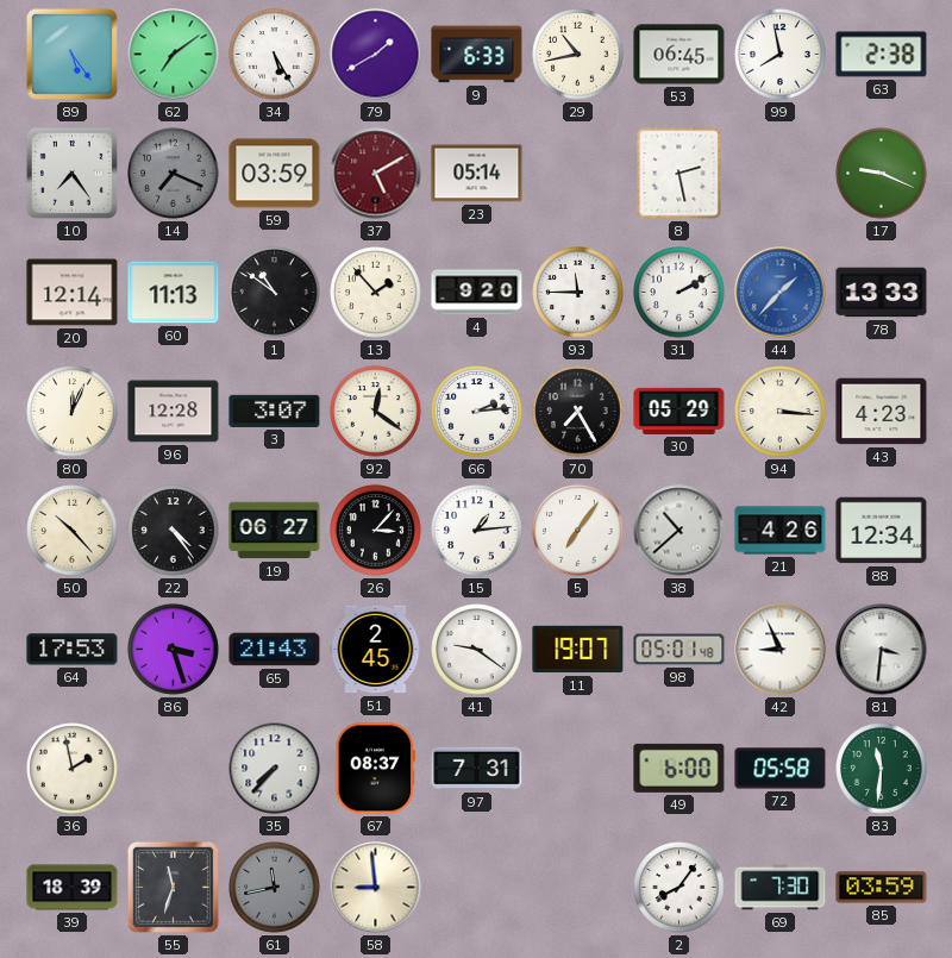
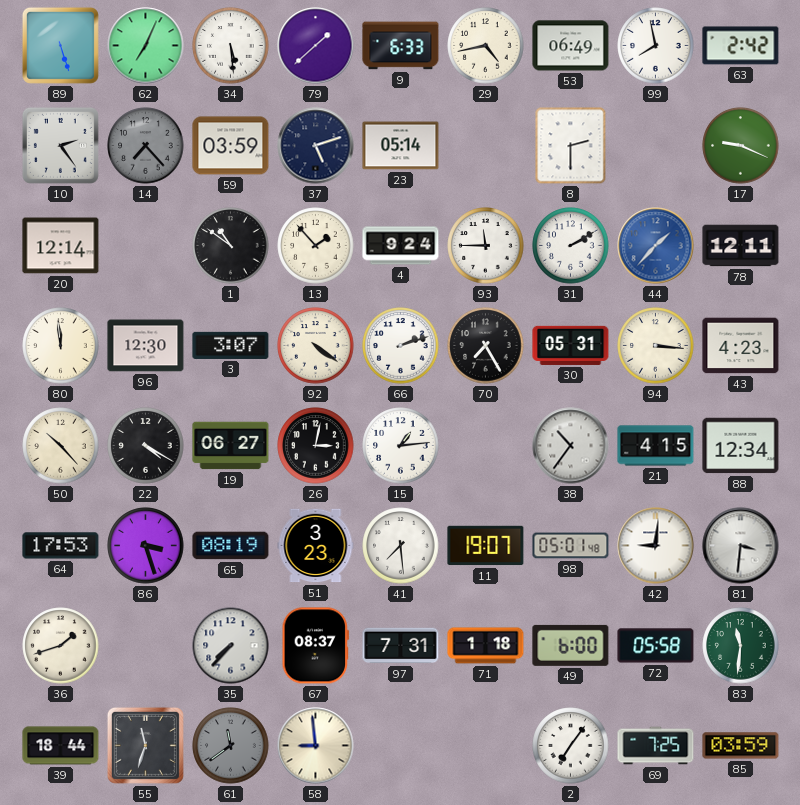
89: 5:24 -> 5:27
62: 7:09 -> 7:04
34: 5:25 -> 5:29
79: 1:40 -> 1:38
29: 10:43 -> 4:43
53: 06:45 -> 06:49
63: 2:38 -> 2:42
10: 7:24 -> 2:24
14: 7:19 -> 7:23
37: 5:10 -> 5:12
37 dial: burgundy -> navy
8: 2:28 -> 2:30
60: 11:13 -> none
4: 9:20 -> 9:24
78: 13:33 -> 12:11
80: 12:04 -> 11:59
96: 12:28 -> 12:30
92: 12:21 -> 4:21
66: 2:14 -> 2:12
30: 05:29 -> 05:31
22: 4:24 -> 4:20
26: 3:07 -> 3:02
5: 7:06 -> none
38: 10:38 -> 10:36
21: 4:26 -> 4:15
65: 21:43 -> 08:19
51: 2:45 -> 3:23
41: 9:21 -> 7:29
42: 8:56 -> 9:01
36: 1:58 -> 1:42
71: none -> 1:18
39: 18:39 -> 18:44
61: 11:43 -> 11:39
2: 8:06 -> 7:06
69: 7:30 -> 7:25
